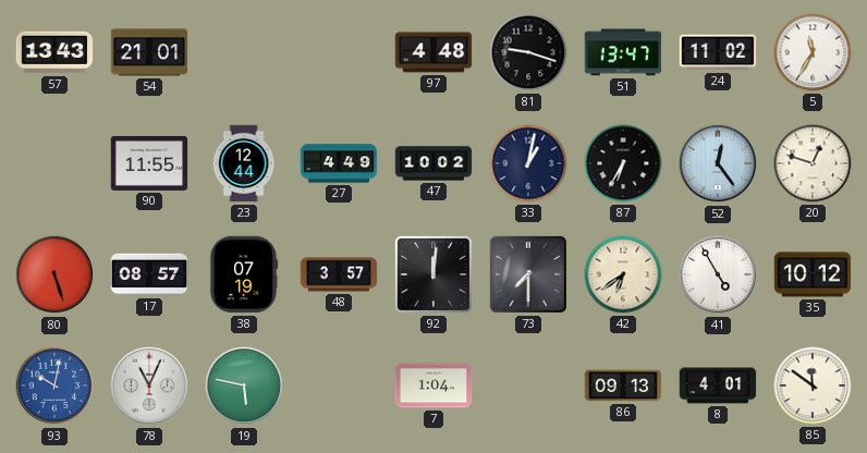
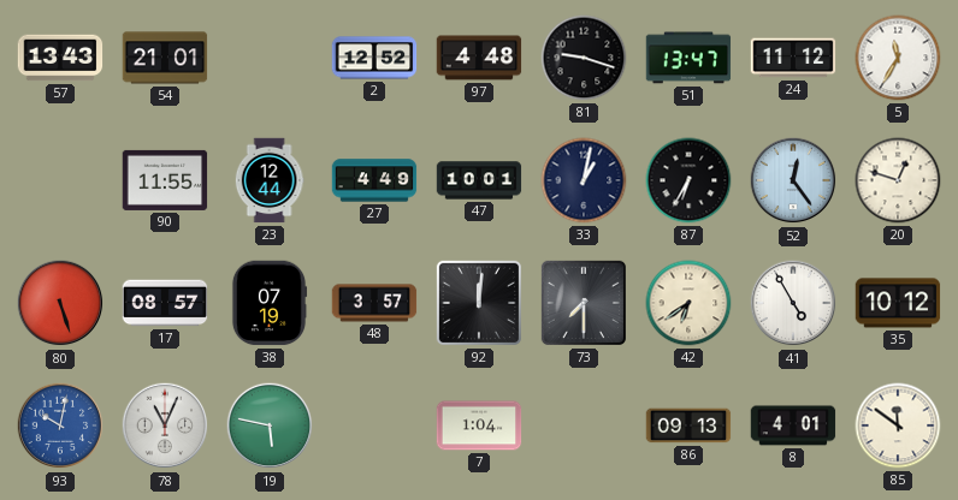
2: none -> 12:52
24: 11:02 -> 11:12
47: 10:02 -> 10:01
